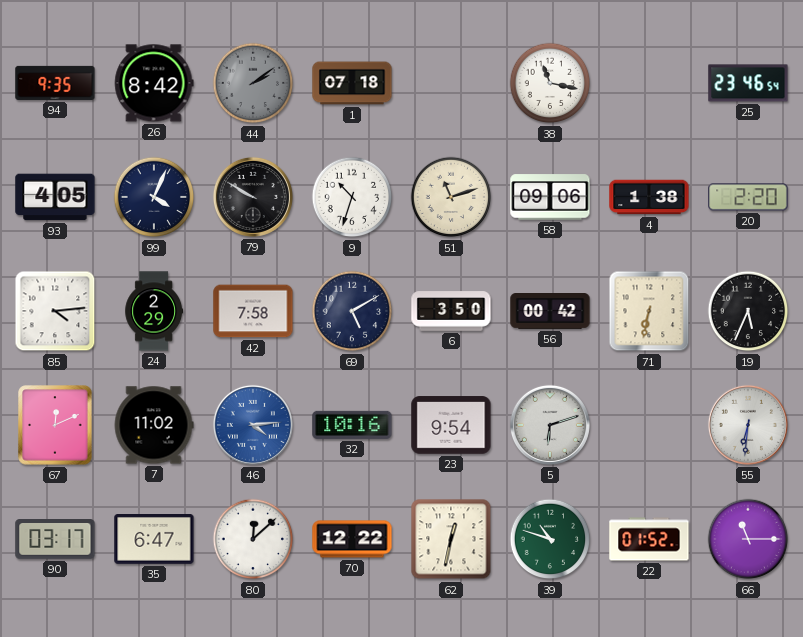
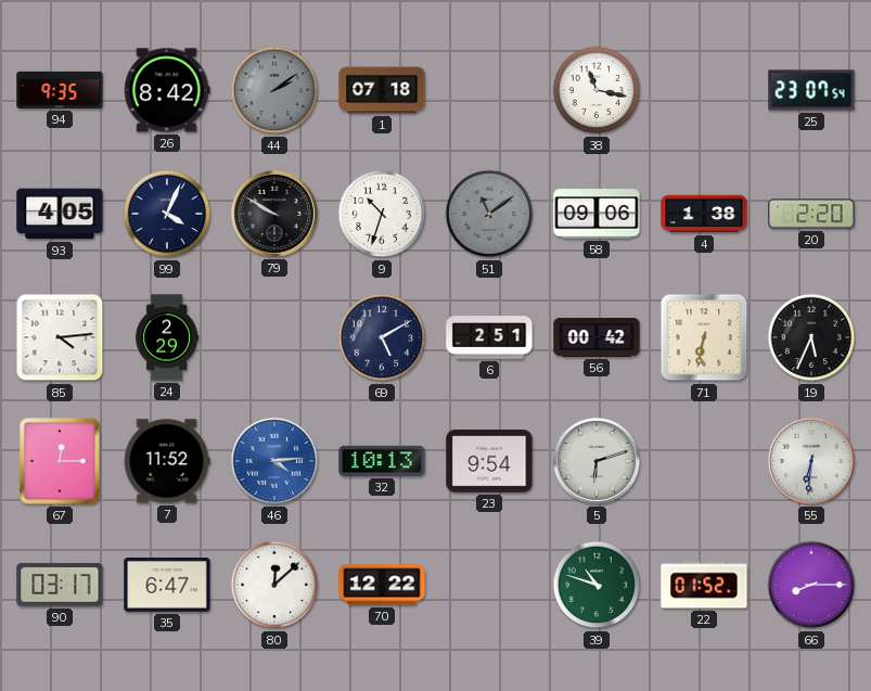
25: 23:46 -> 23:07
51: 11:12 -> 11:09
51 dial: cream -> grey
42: 7:58 -> none
6: 3:50 -> 2:51
67: 12:11 -> 12:15
7: 11:02 -> 11:52
32: 10:16 -> 10:13
62: 12:32 -> none
66: 11:15 -> 8:15
